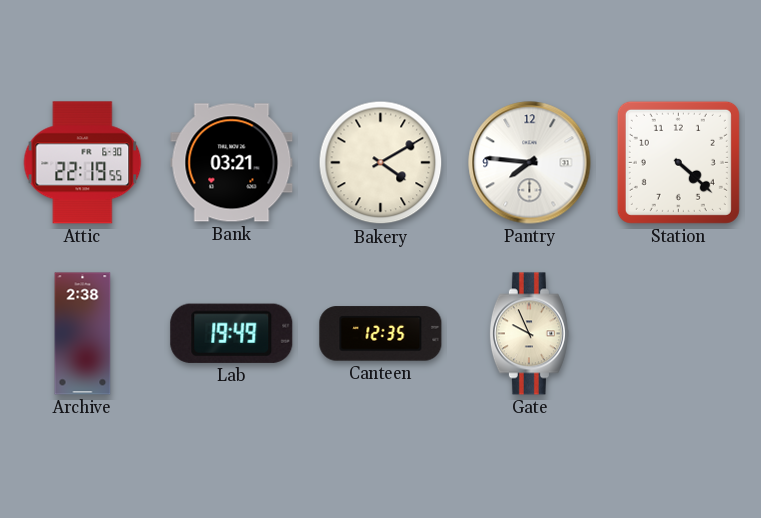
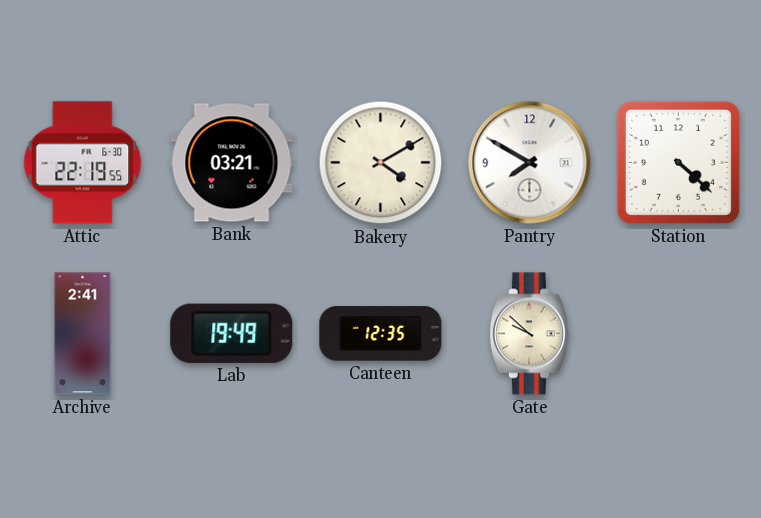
Pantry: 7:46 -> 7:50
Archive: 2:38 -> 2:41
Gate: 9:56 -> 9:52
